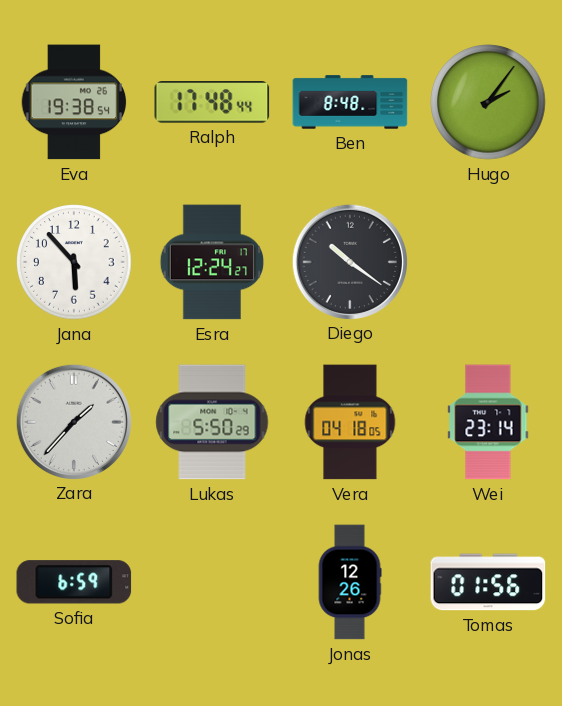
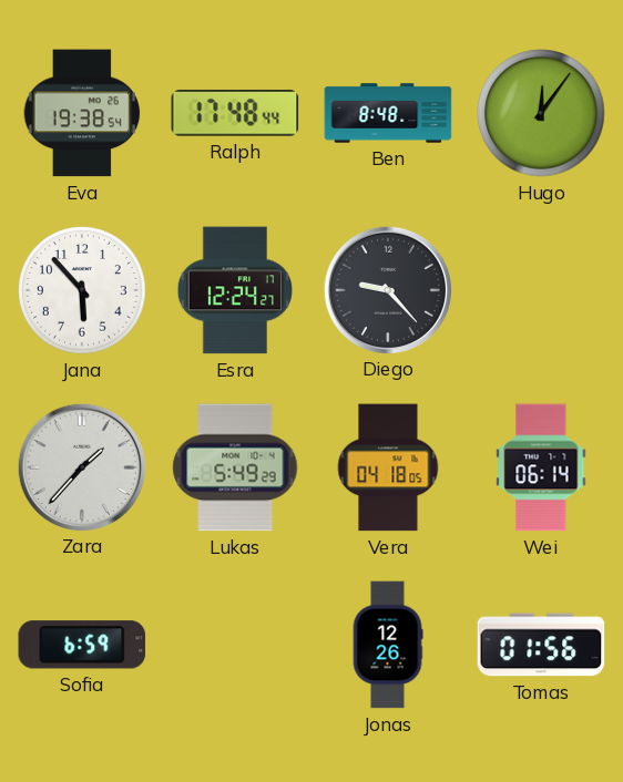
Hugo: 2:06 -> 12:06
Diego: 10:21 -> 9:23
Lukas: 5:50 -> 5:49
Wei: 23:14 -> 06:14
